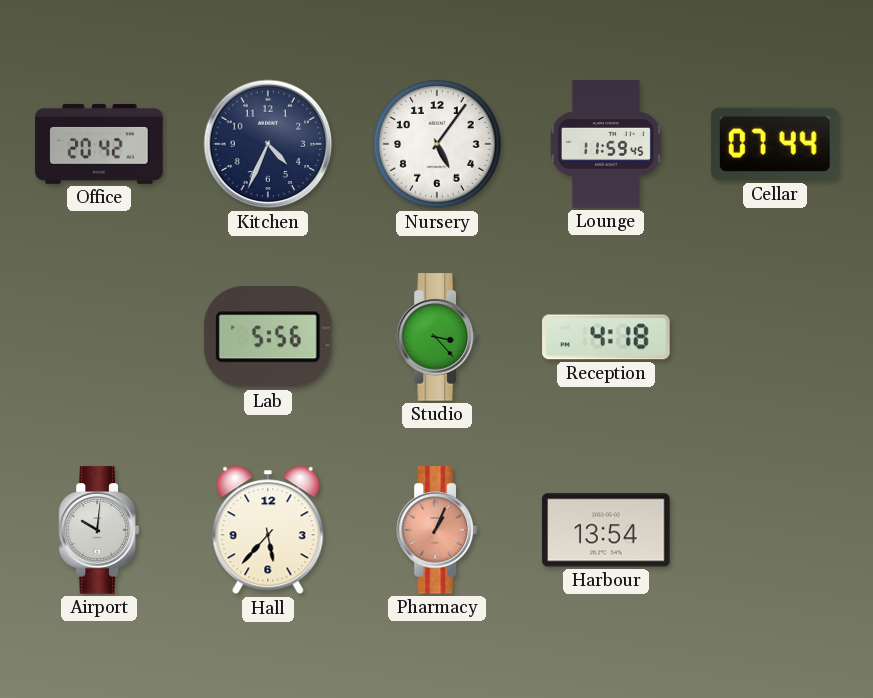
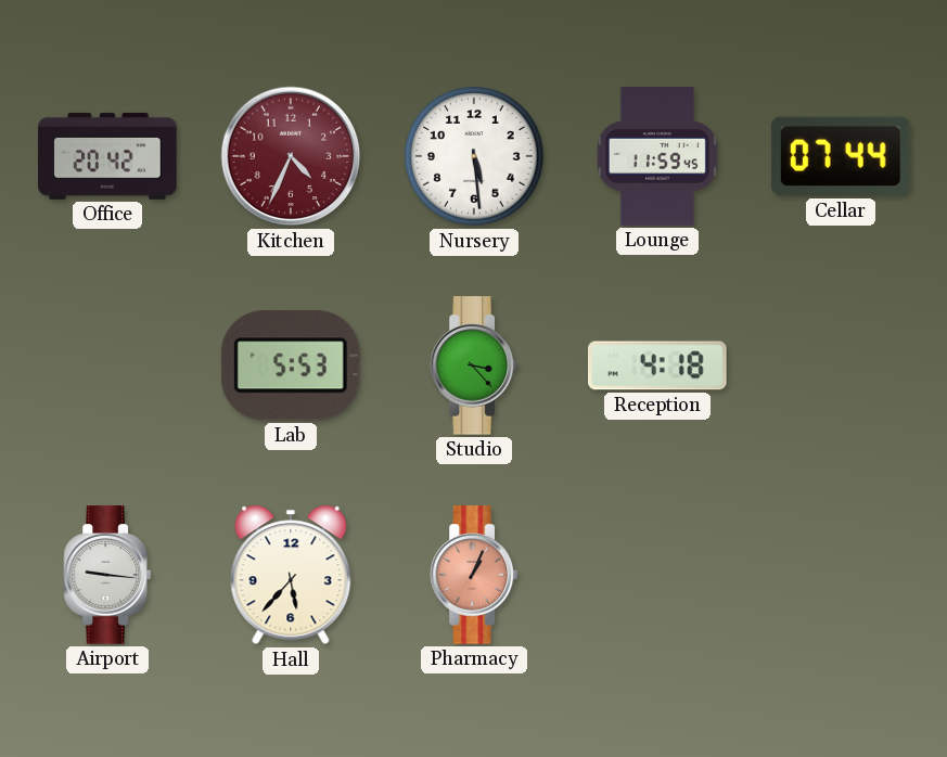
Kitchen dial: navy -> burgundy
Nursery: 5:06 -> 5:29
Lab: 5:56 -> 5:53
Airport: 10:01 -> 9:16
Harbour: 13:54 -> none
